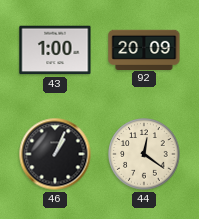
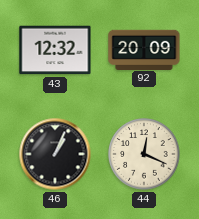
43: 1:00 -> 12:32
44: 12:21 -> 12:19
